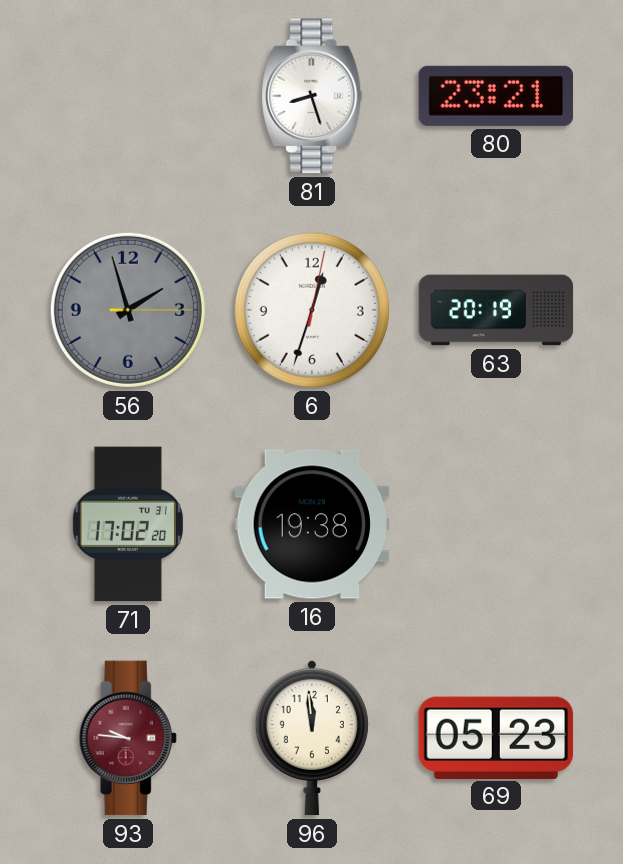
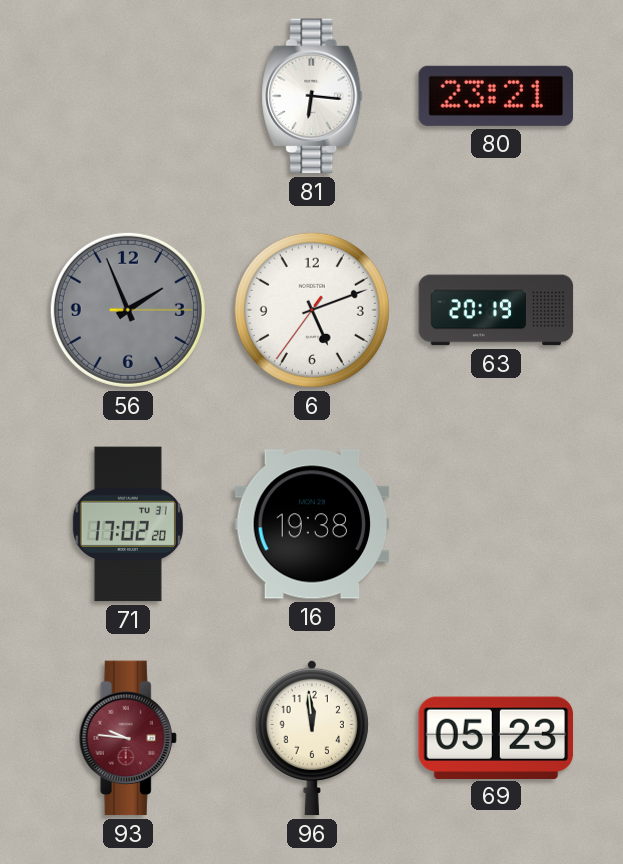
81: 8:27 -> 6:16
56: 1:57 -> 1:56
6: 12:33 -> 5:11
